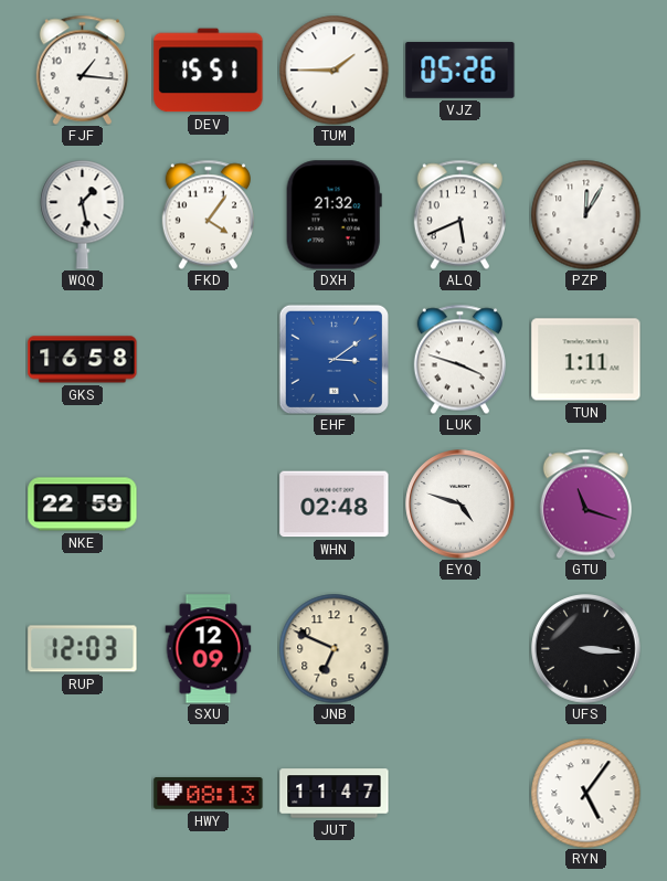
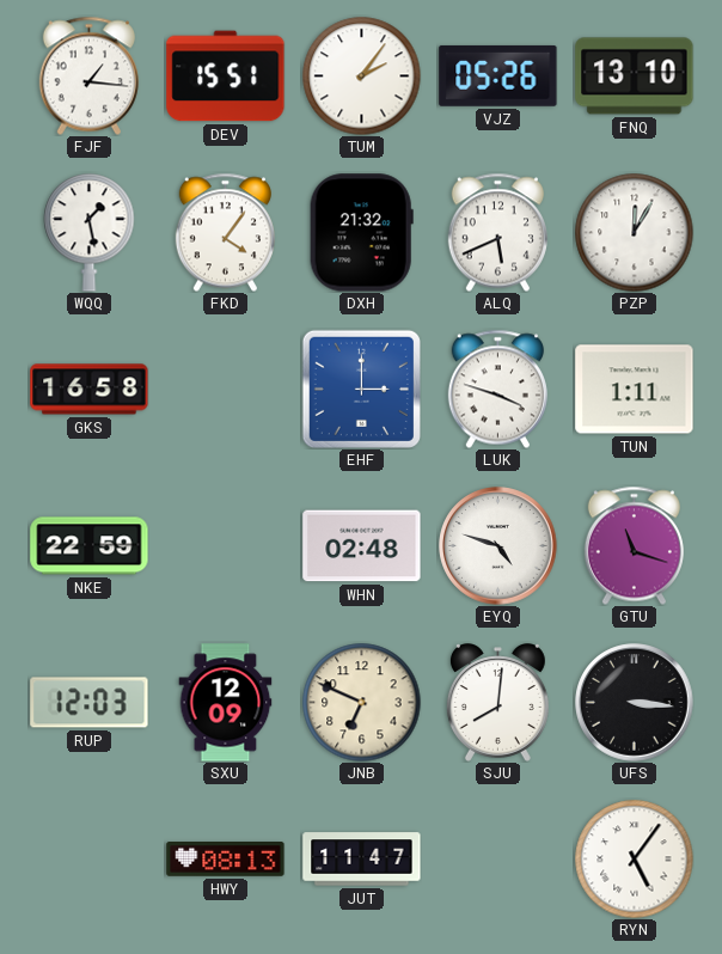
TUM: 1:45 -> 2:06
FNQ: none -> 13:10
EHF: 3:09 -> 3:00
SJU: none -> 8:01
